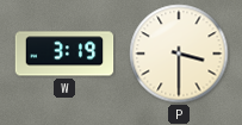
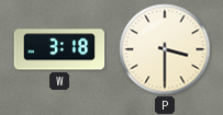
W: 3:19 -> 3:18
